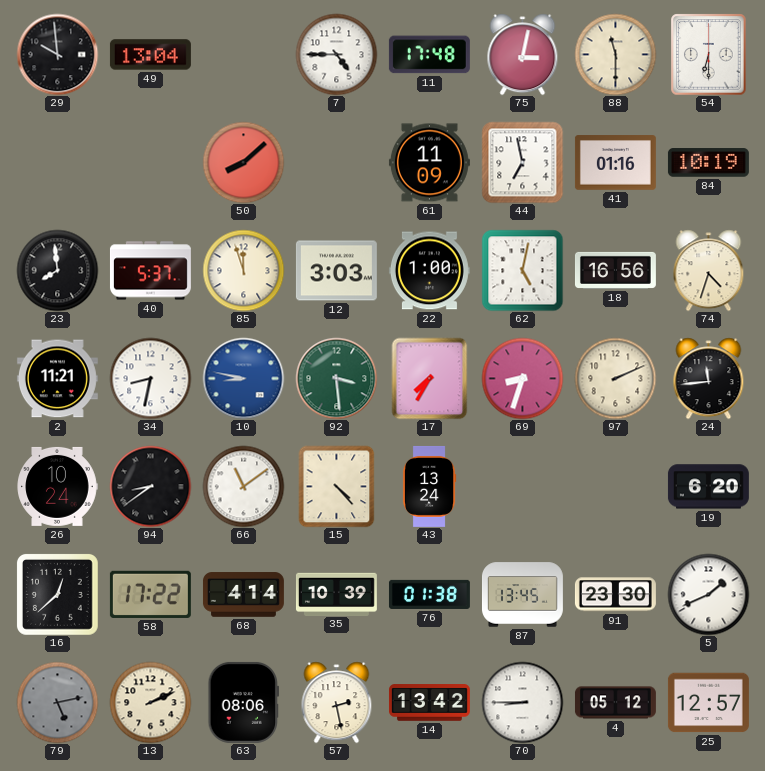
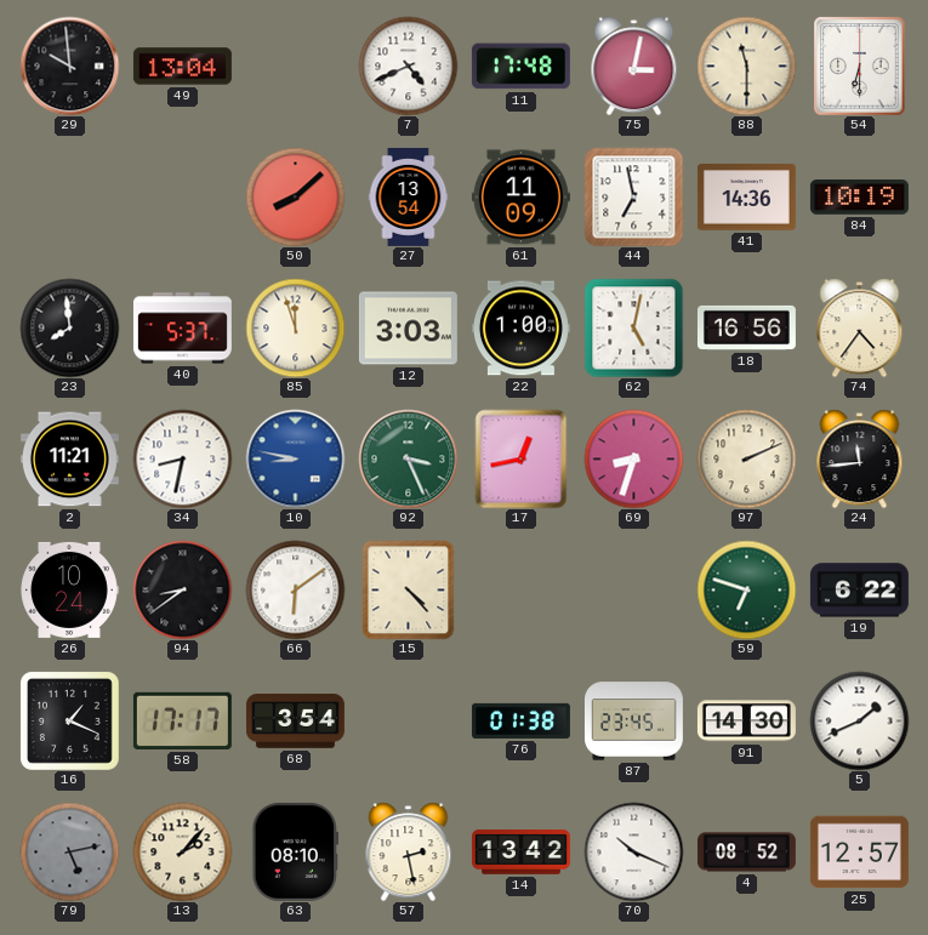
7: 4:45 -> 4:41
27: none -> 13:54
41: 01:16 -> 14:36
74: 4:33 -> 4:36
92: 3:29 -> 3:26
17: 7:35 -> 12:43
66: 11:09 -> 6:09
43: 13:24 -> none
59: none -> 6:48
19: 6:20 -> 6:22
16: 12:38 -> 1:19
58: 17:22 -> 17:17
68: 4:14 -> 3:54
35: 10:39 -> none
87: 13:45 -> 23:45
91: 23:30 -> 14:30
13: 2:11 -> 2:07
63: 08:06 -> 08:10
70: 8:45 -> 10:19
4: 05:12 -> 08:52
